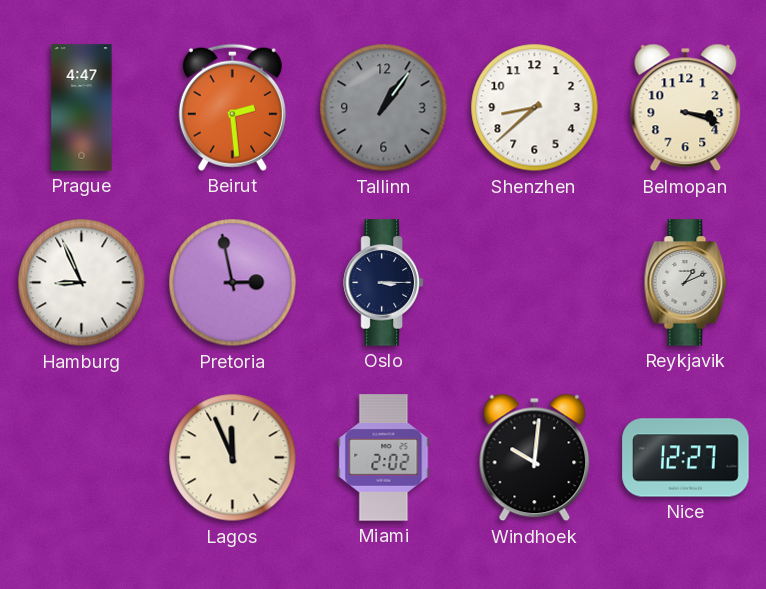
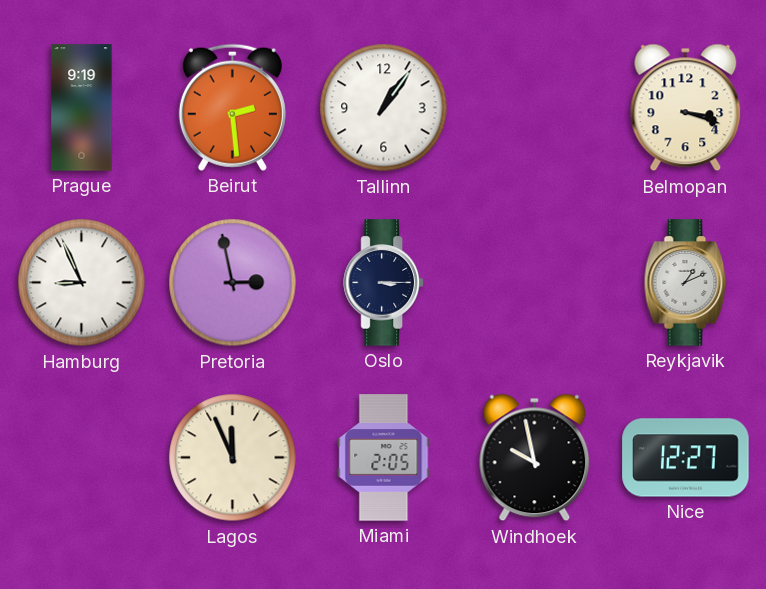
Prague: 4:47 -> 9:19
Tallinn dial: grey -> white
Shenzhen: 8:38 -> none
Miami: 2:02 -> 2:05
Windhoek: 10:01 -> 9:58
